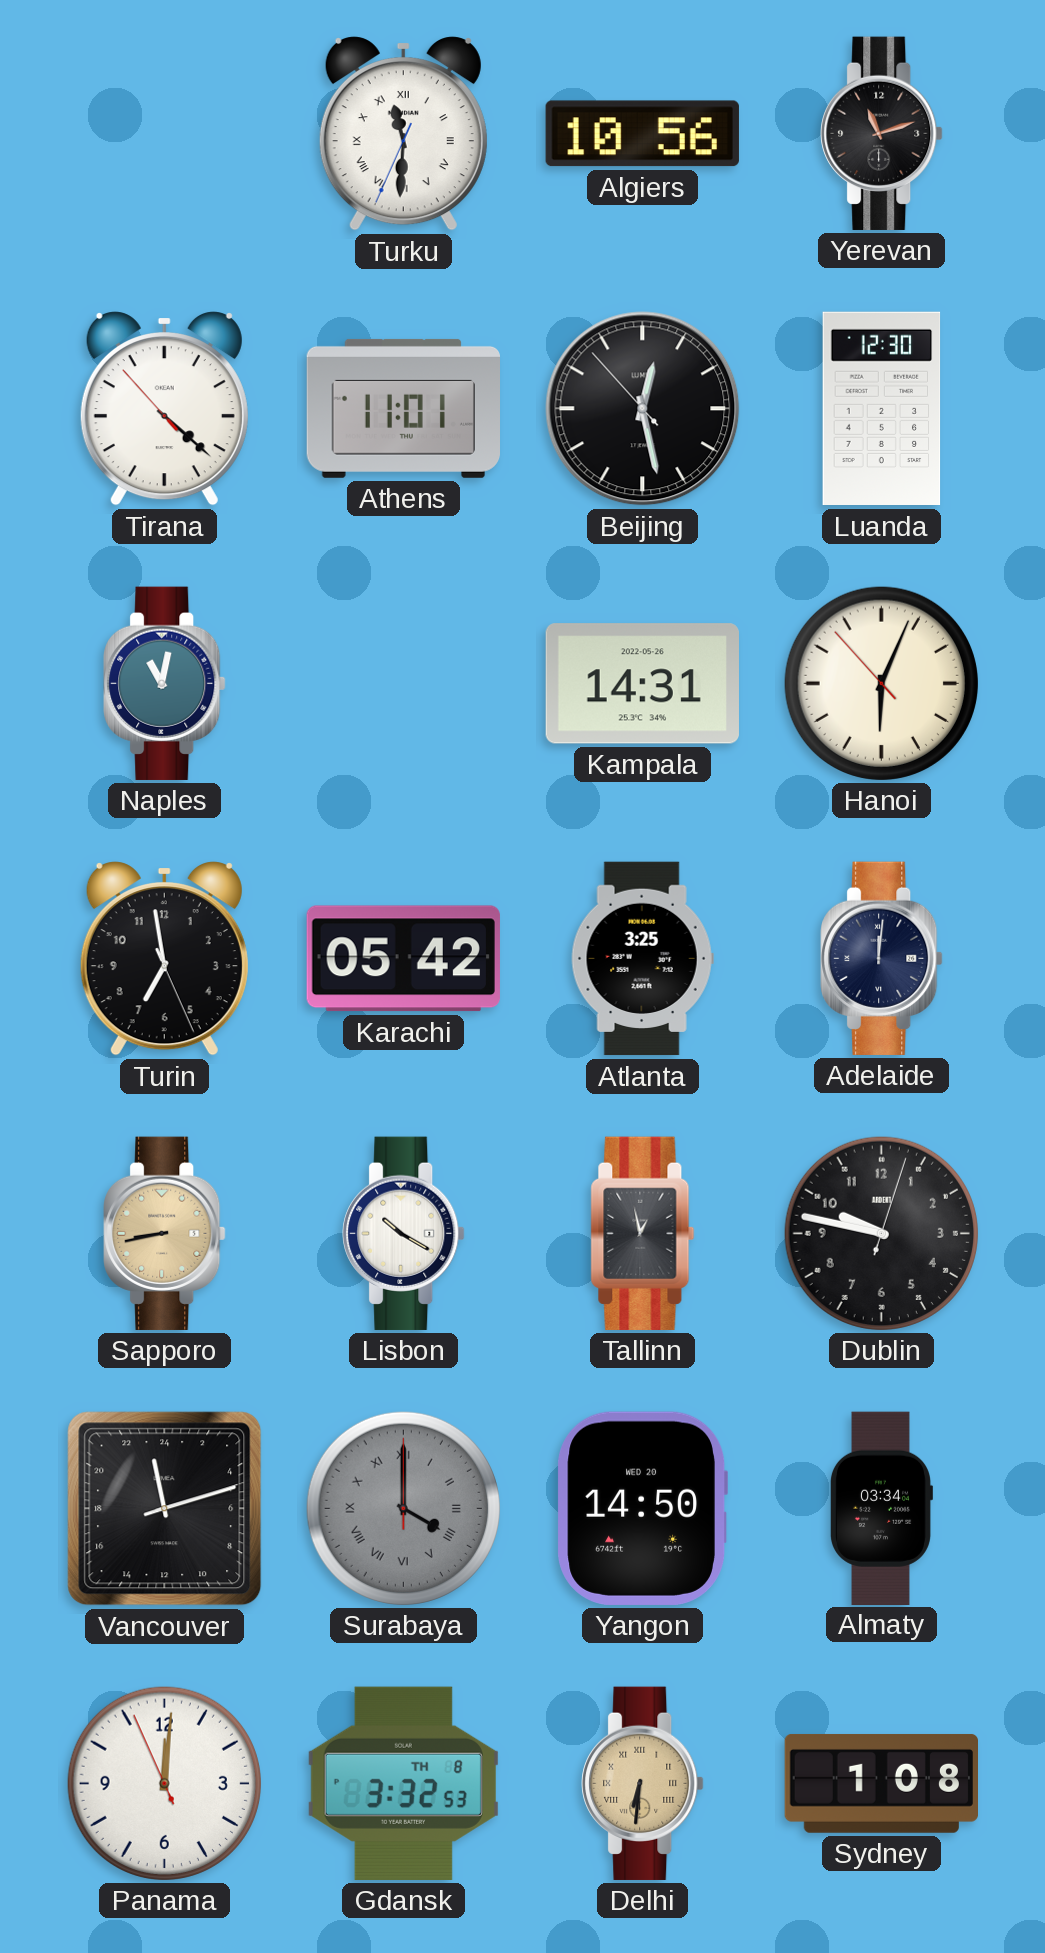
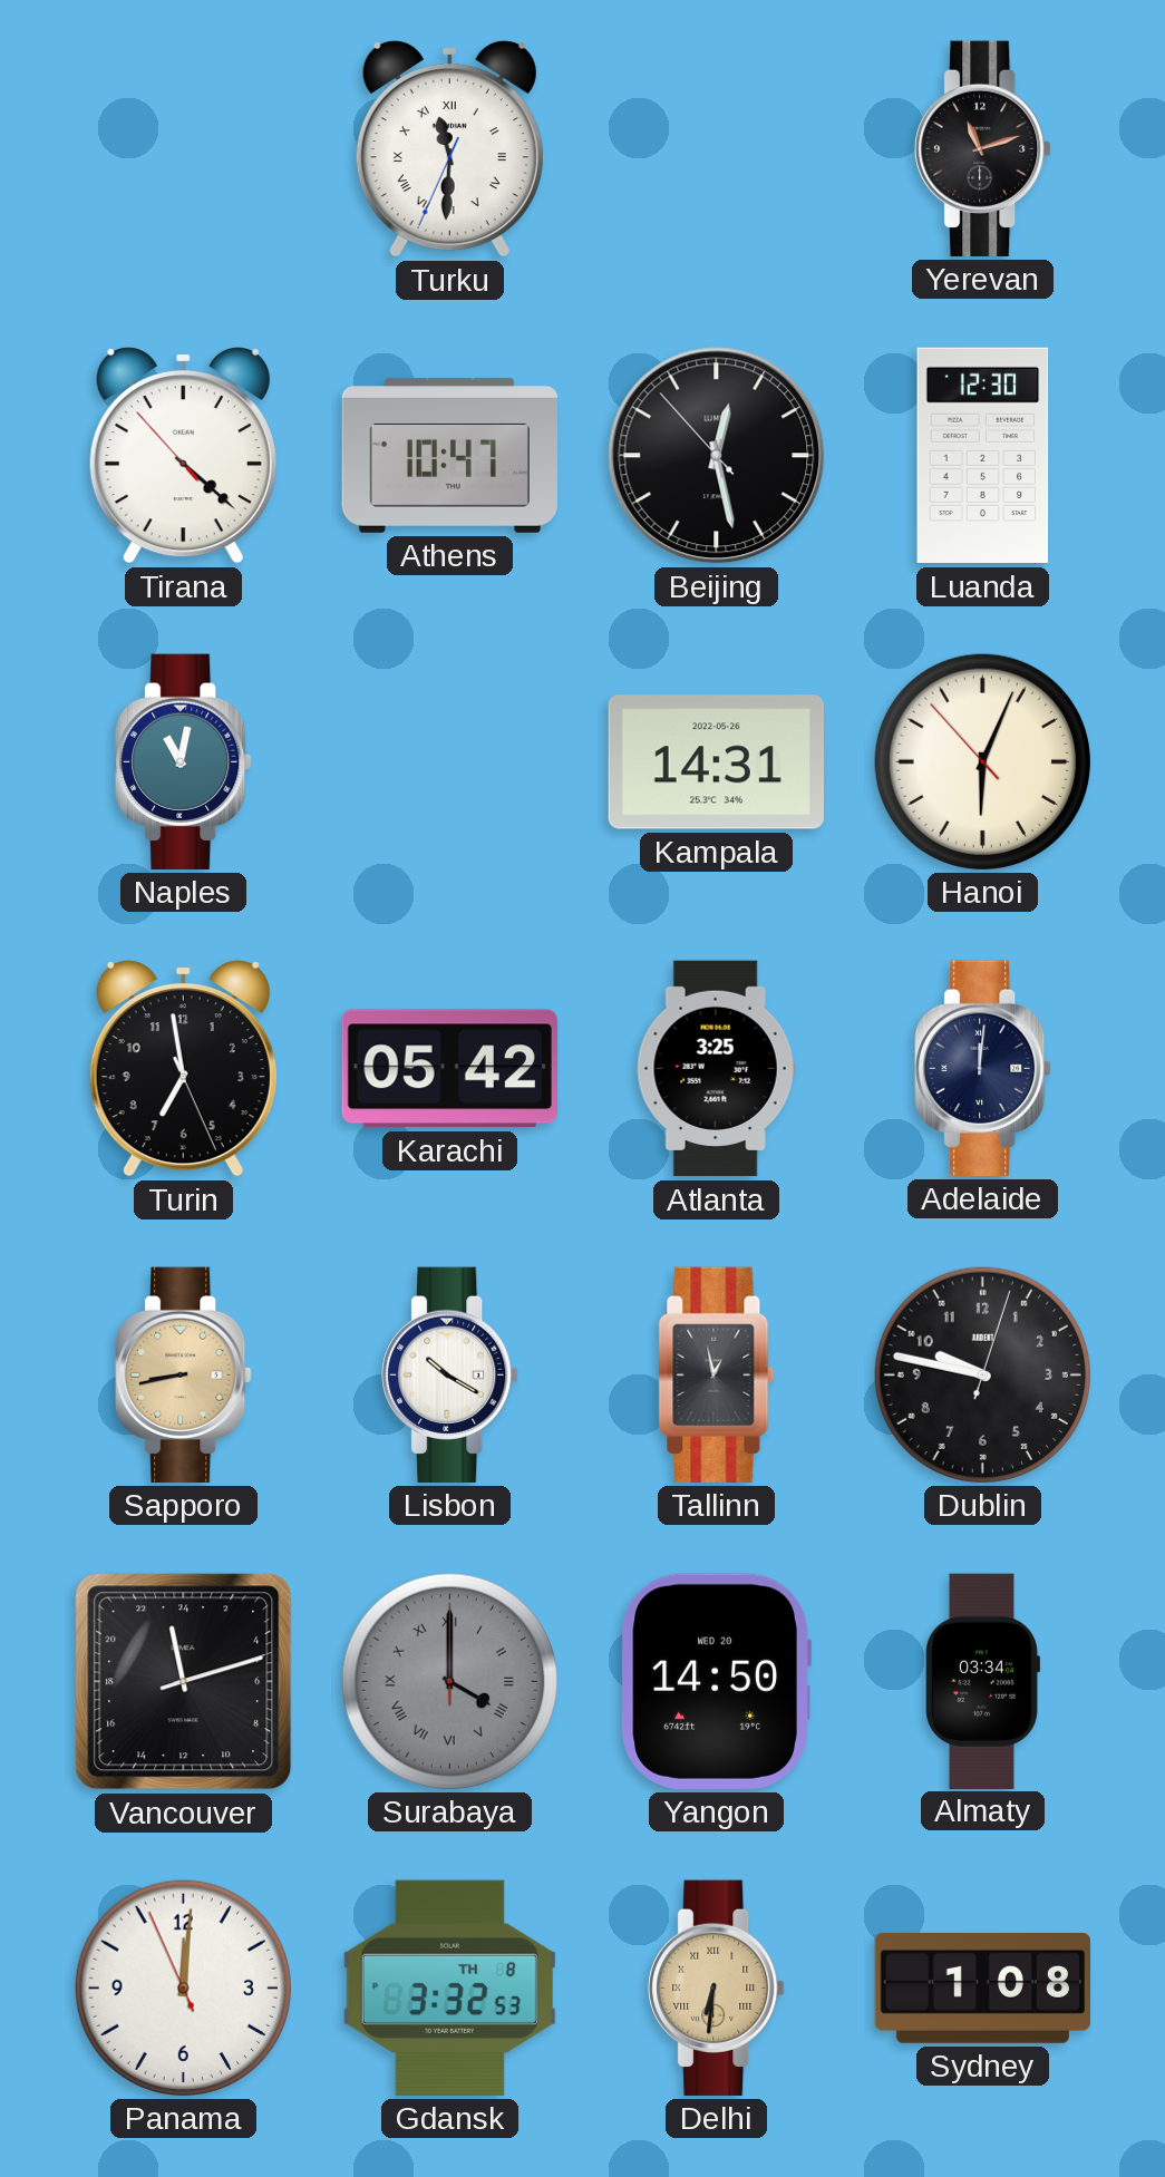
Algiers: 10:56 -> none
Athens: 11:01 -> 10:47
